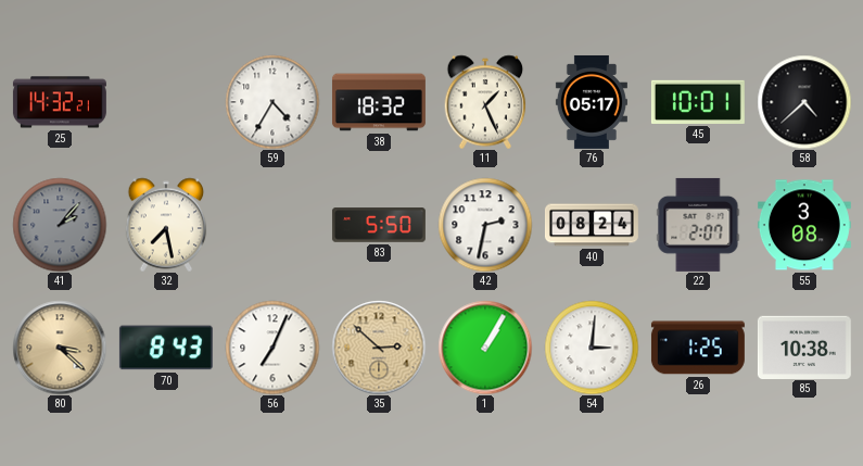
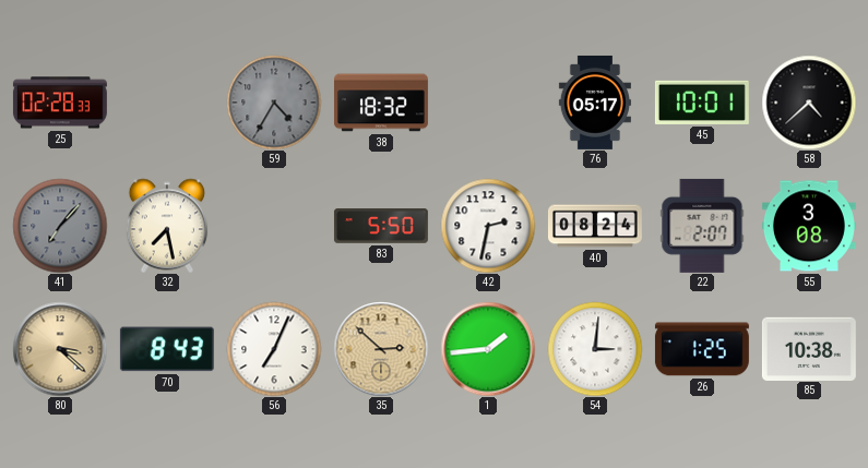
25: 14:32 -> 02:28
59 dial: white -> grey
11: 1:26 -> none
41: 2:07 -> 7:07
1: 1:05 -> 1:44
